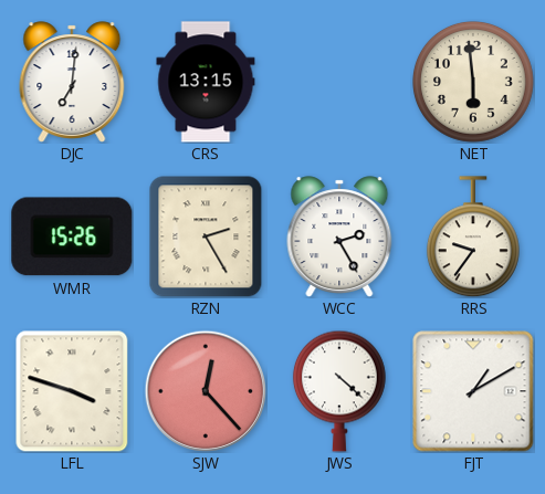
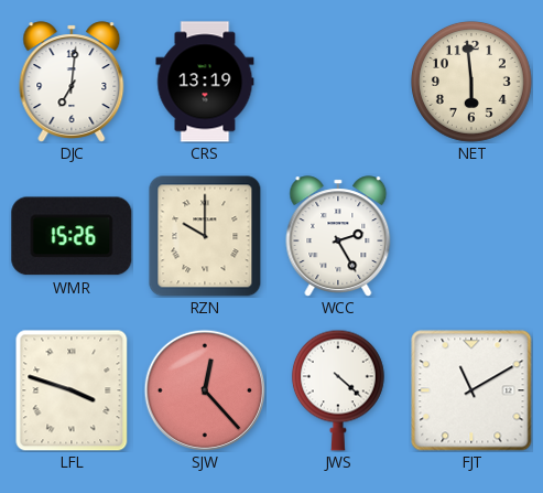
CRS: 13:15 -> 13:19
RZN: 2:25 -> 10:00
RRS: 9:36 -> none
FJT: 1:10 -> 11:10
